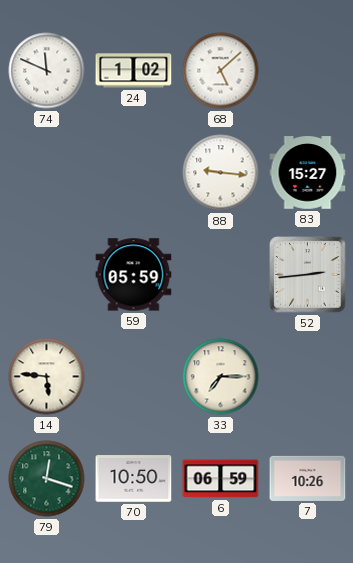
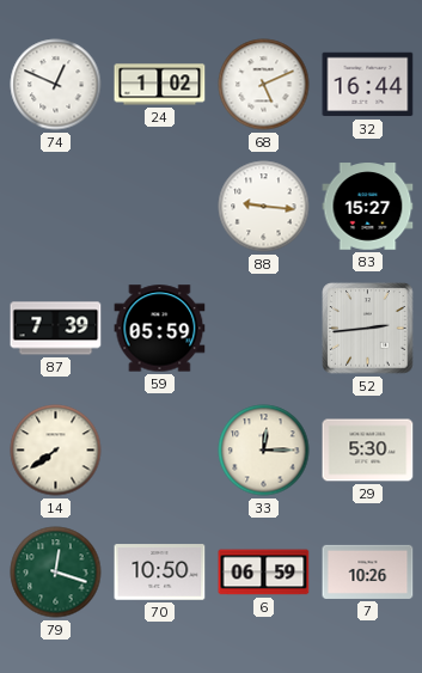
74: 11:49 -> 12:49
68: 5:08 -> 5:11
32: none -> 16:44
87: none -> 7:39
14: 5:46 -> 7:39
33: 7:15 -> 12:15
29: none -> 5:30
